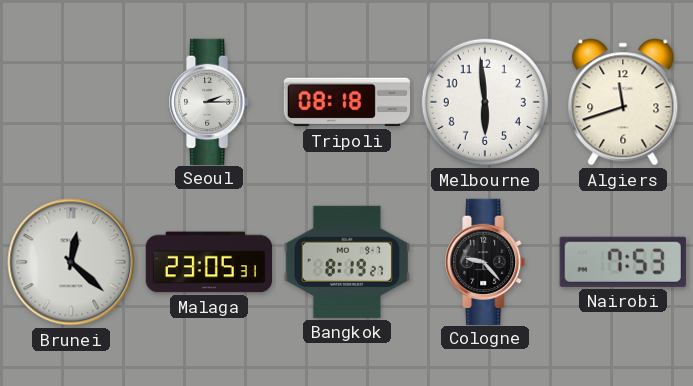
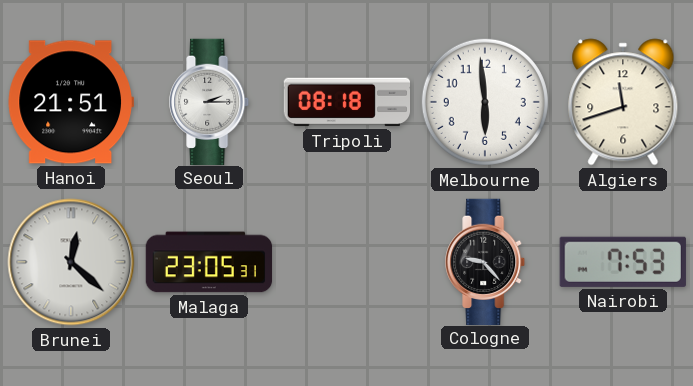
Hanoi: none -> 21:51
Bangkok: 8:19 -> none
